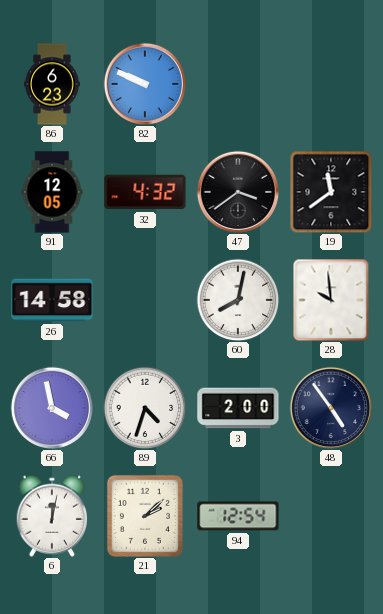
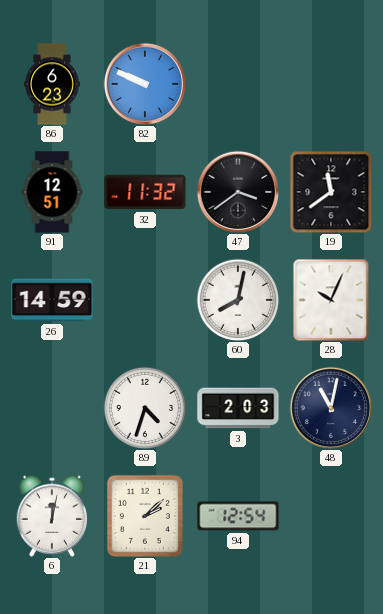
91: 12:05 -> 12:51
32: 4:32 -> 11:32
26: 14:58 -> 14:59
28: 9:59 -> 10:04
66: 3:58 -> none
3: 2:00 -> 2:03
48: 4:54 -> 11:02
